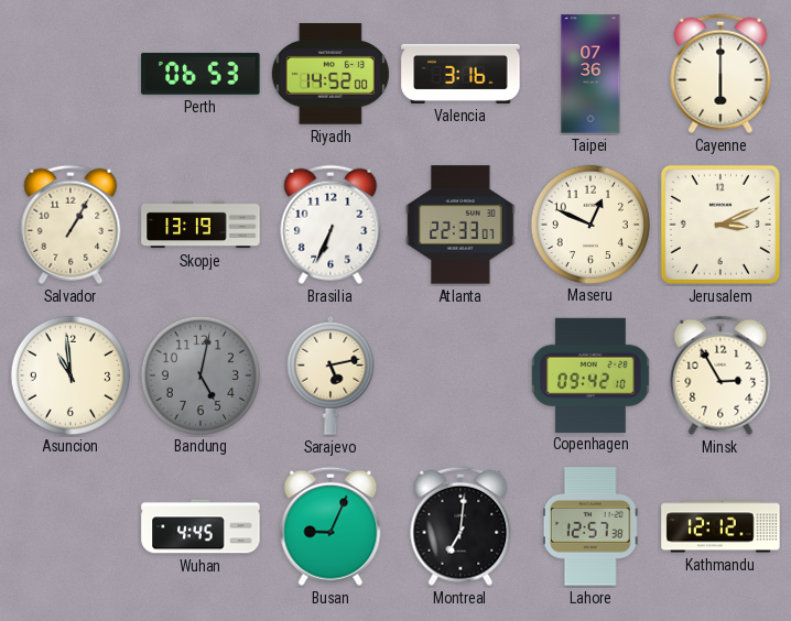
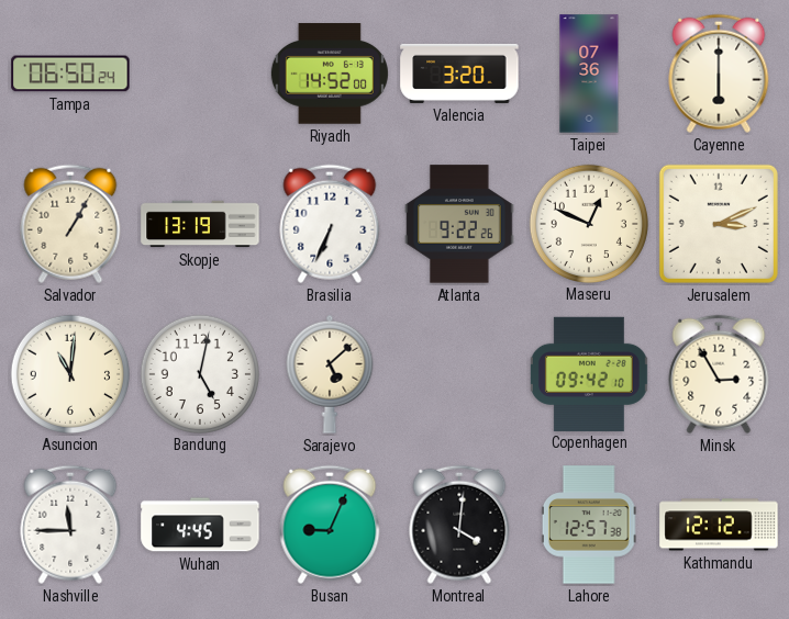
Tampa: none -> 06:50
Perth: 06:53 -> none
Valencia: 3:16 -> 3:20
Atlanta: 22:33 -> 9:22
Asuncion: 10:59 -> 11:01
Bandung dial: grey -> white
Sarajevo: 5:13 -> 5:08
Nashville: none -> 11:45
Montreal: 7:01 -> 4:01
